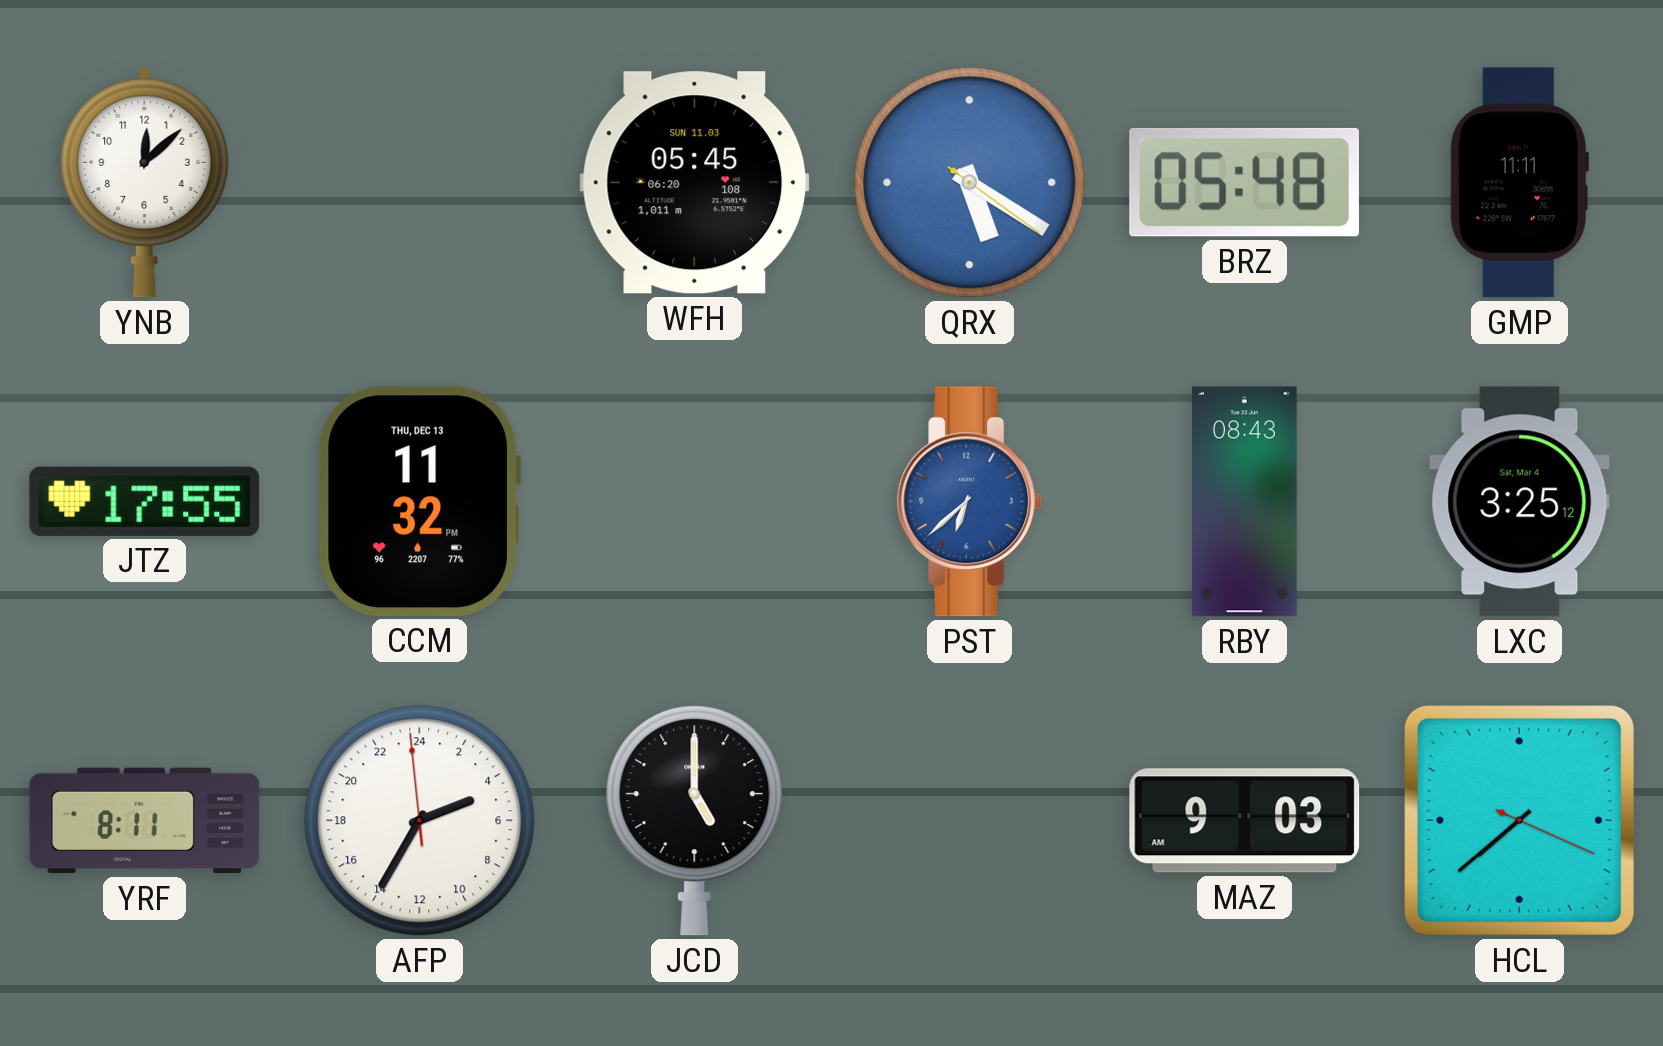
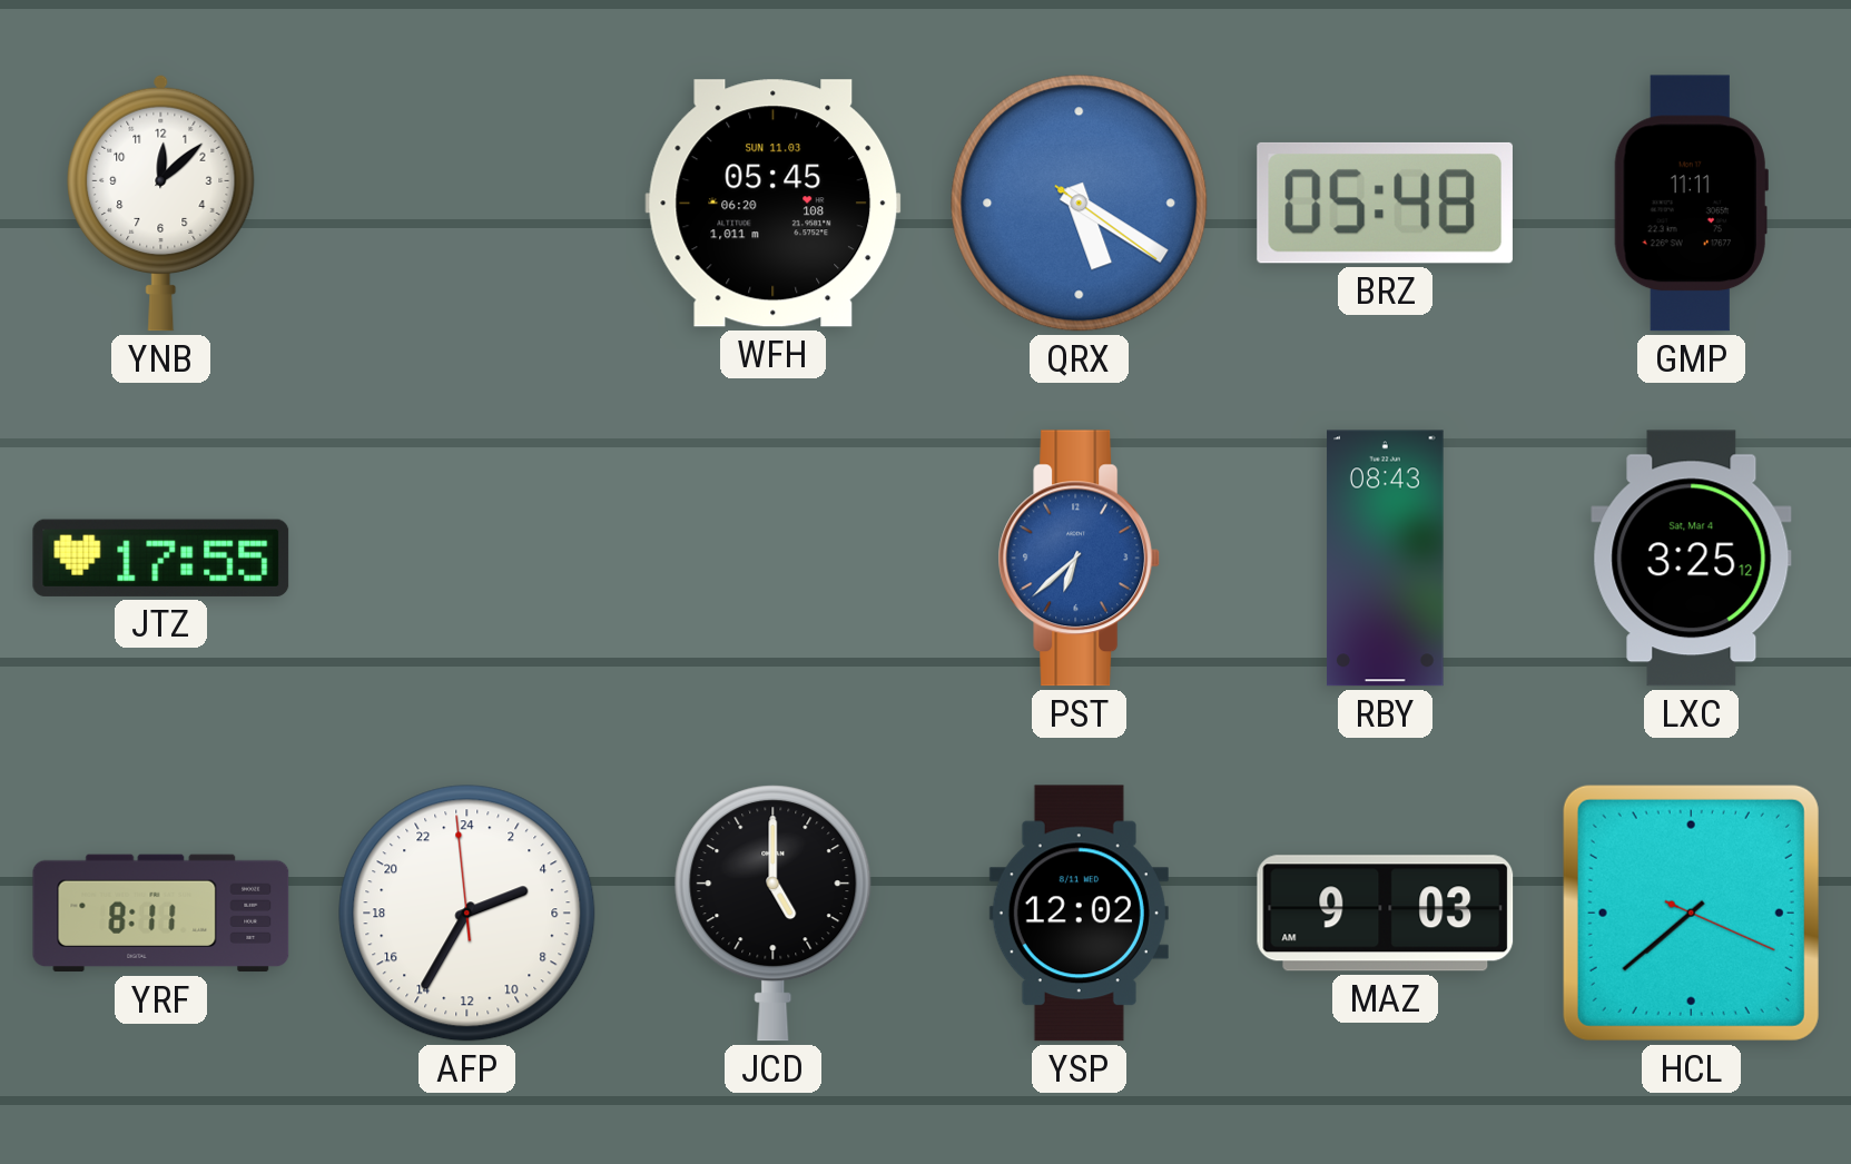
CCM: 11:32 -> none
YSP: none -> 12:02
